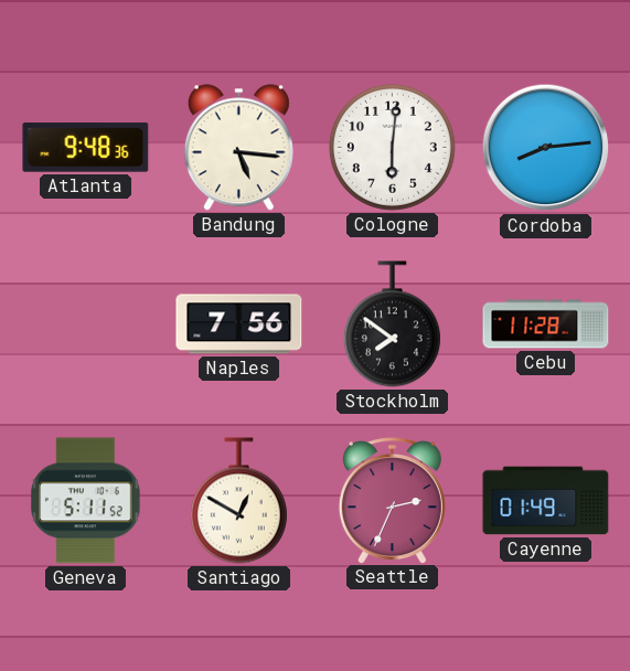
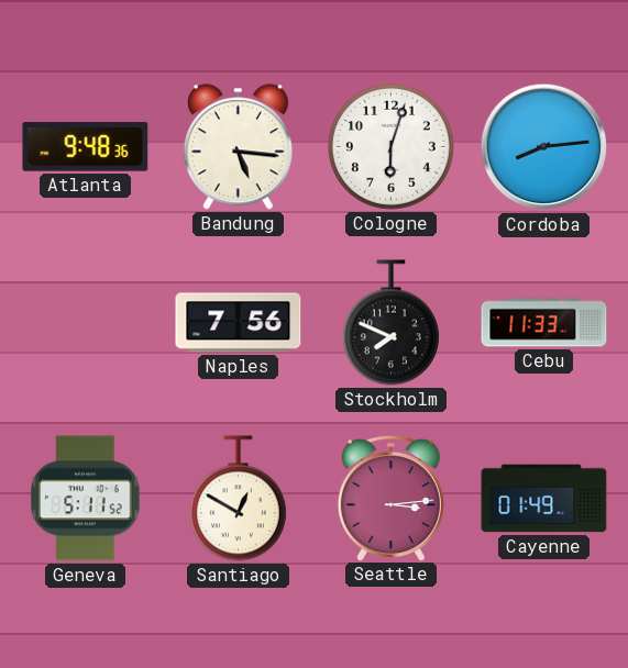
Cologne: 6:01 -> 6:03
Stockholm: 7:51 -> 7:49
Cebu: 11:28 -> 11:33
Seattle: 2:34 -> 3:14
